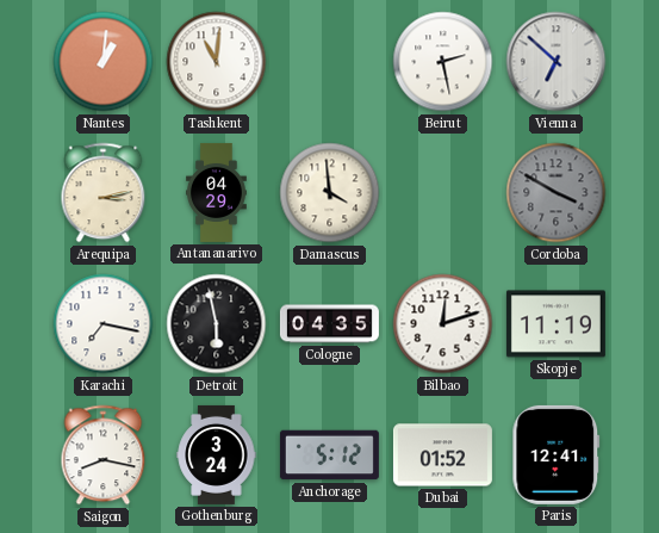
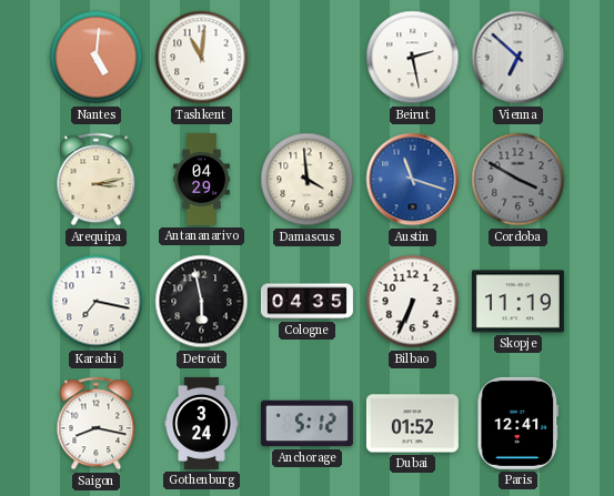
Nantes: 1:01 -> 5:01
Austin: none -> 11:18
Bilbao: 12:12 -> 6:34
